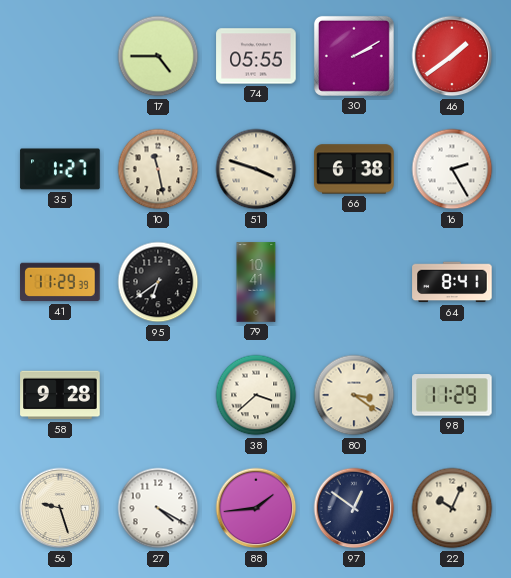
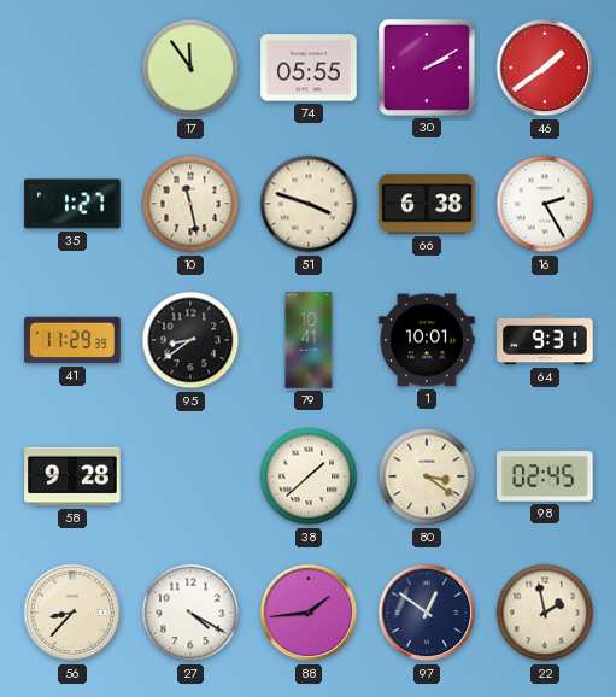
17: 4:45 -> 11:54
95: 6:39 -> 8:39
1: none -> 10:01
64: 8:41 -> 9:31
38: 3:38 -> 1:38
98: 11:29 -> 02:45
56: 9:27 -> 8:37
22: 10:04 -> 1:58
